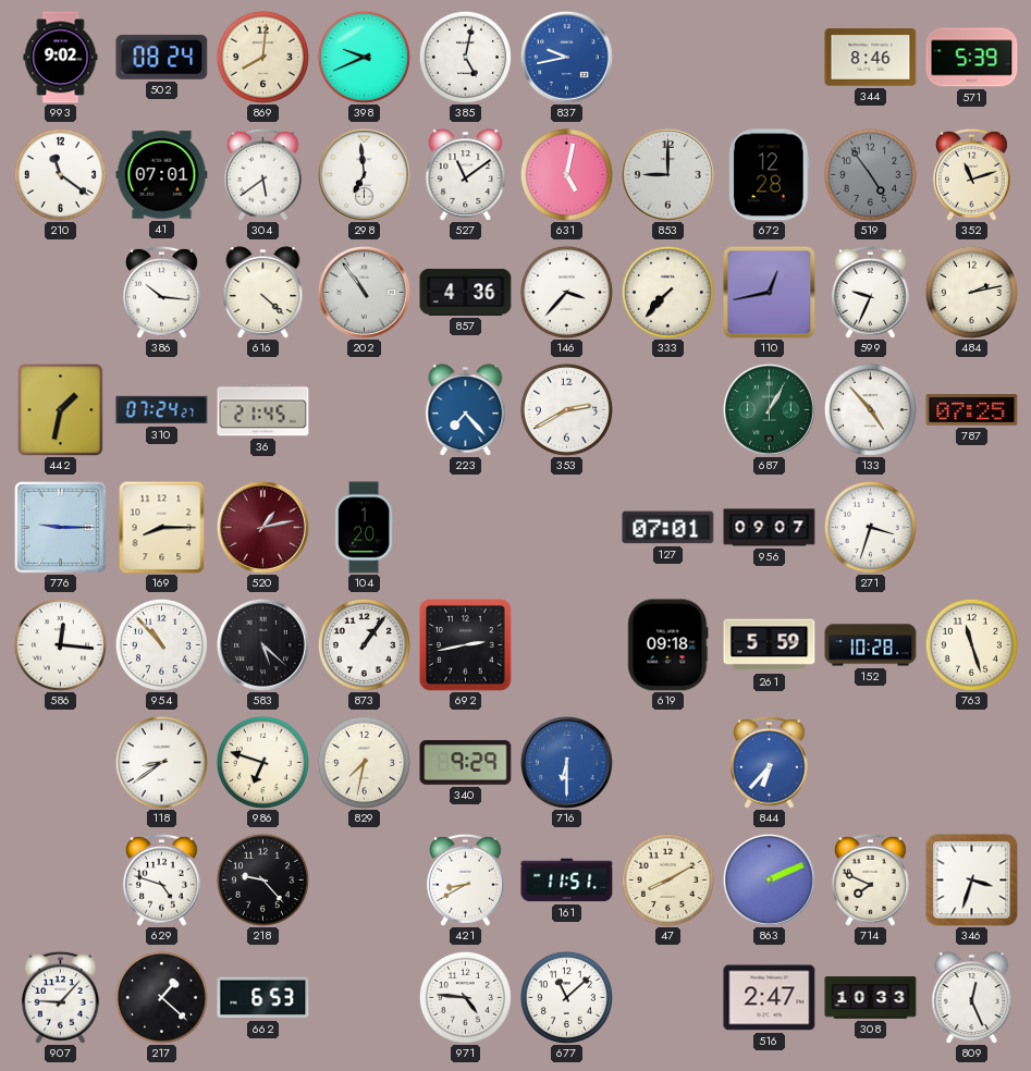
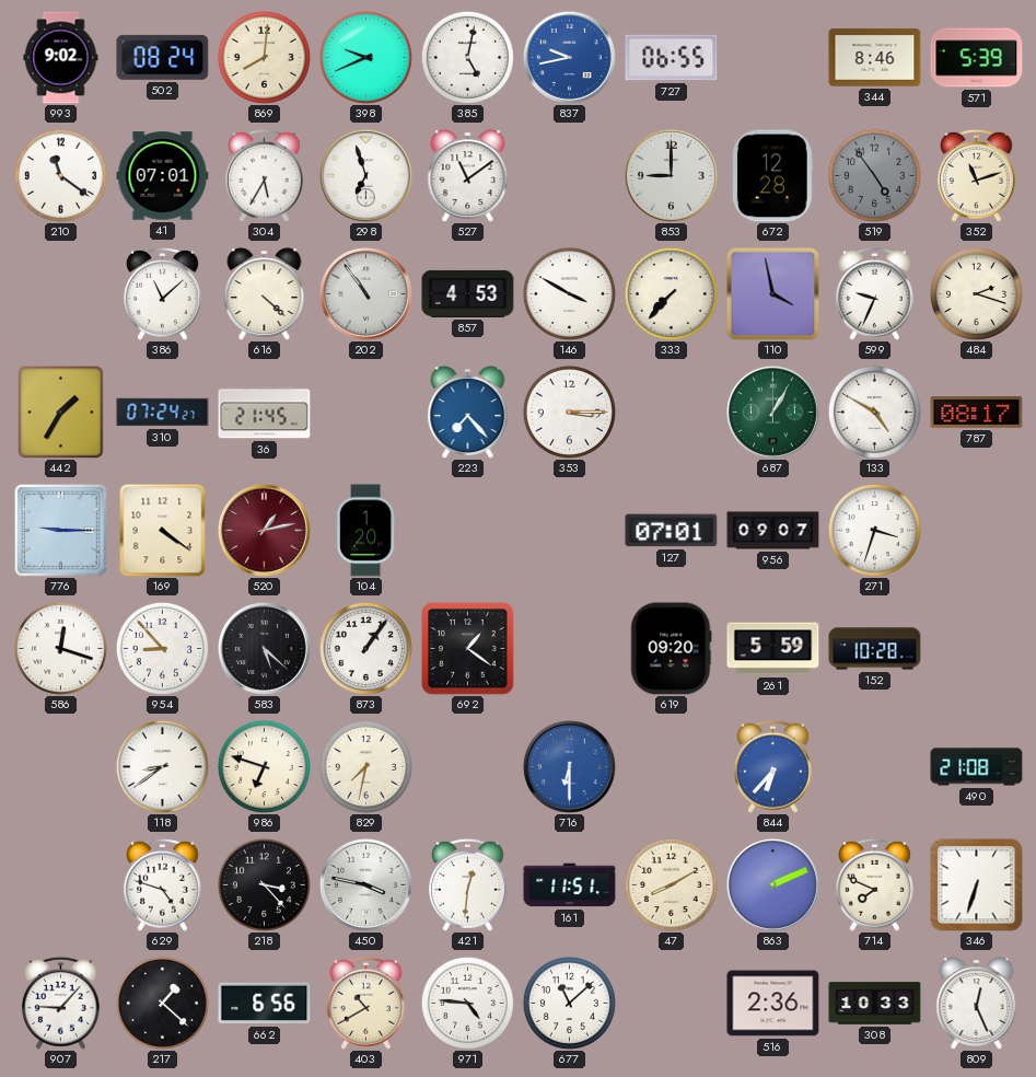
727: none -> 06:55
304: 5:39 -> 5:35
298: 6:59 -> 6:57
631: 5:02 -> none
386: 10:16 -> 11:08
857: 4:36 -> 4:53
146: 3:37 -> 3:50
110: 12:43 -> 3:58
484: 2:13 -> 2:18
442: 1:32 -> 1:35
353: 2:40 -> 3:15
133: 4:53 -> 4:50
787: 07:25 -> 08:17
169: 8:15 -> 4:21
586: 12:16 -> 12:18
954: 10:53 -> 8:53
692: 2:43 -> 1:21
619: 09:18 -> 09:20
763: 11:27 -> none
340: 9:29 -> none
490: none -> 21:08
218: 9:23 -> 3:23
450: none -> 3:47
421: 8:40 -> 12:31
346: 3:33 -> 6:33
662: 6:53 -> 6:56
403: none -> 10:40
516: 2:47 -> 2:36
